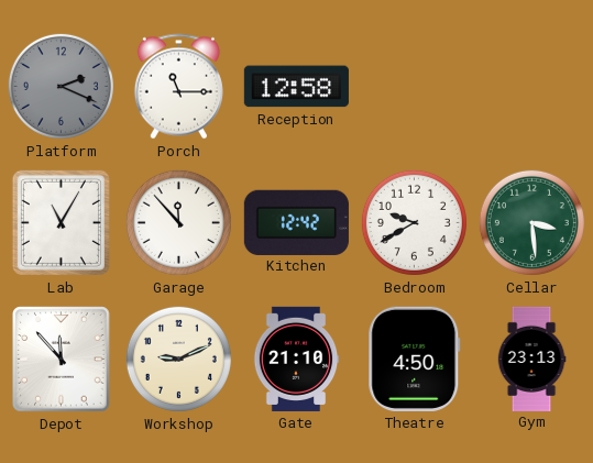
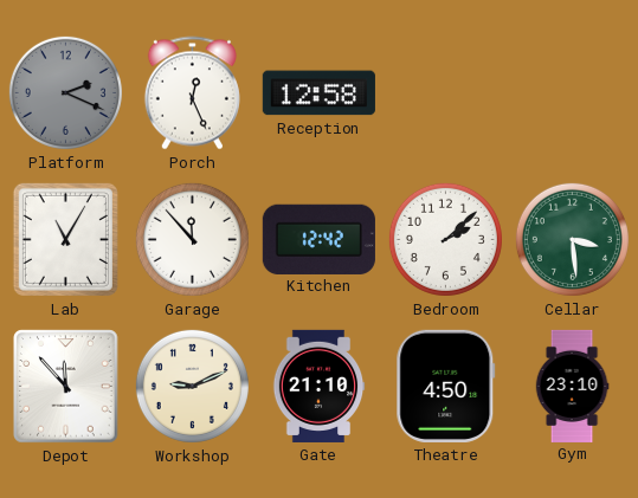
Porch: 11:15 -> 12:26
Bedroom: 9:40 -> 2:08
Gym: 23:13 -> 23:10
